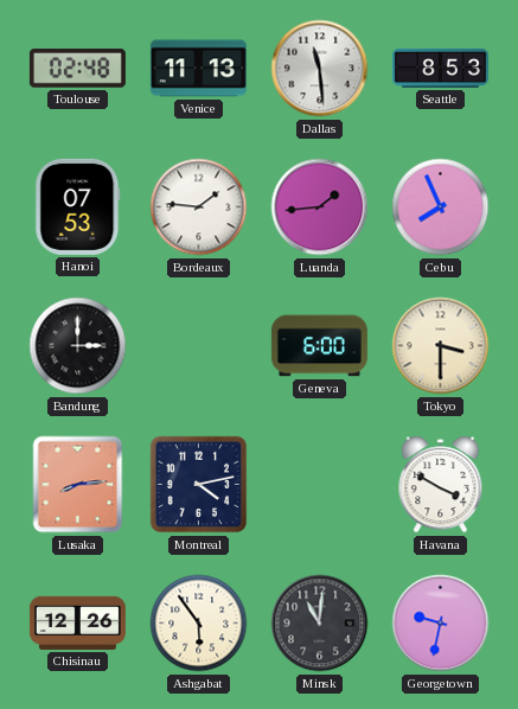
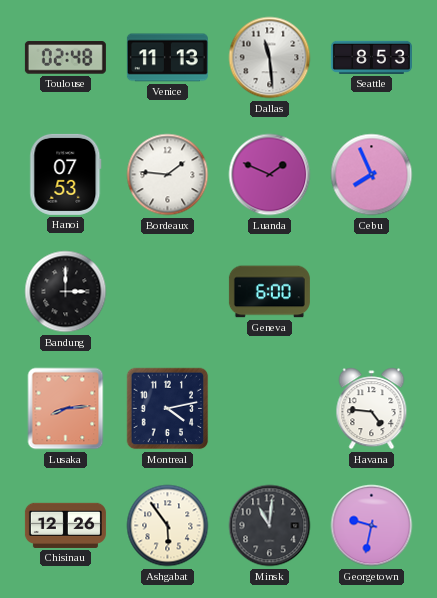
Luanda: 1:44 -> 1:49
Tokyo: 3:30 -> none
Havana: 3:50 -> 4:46
